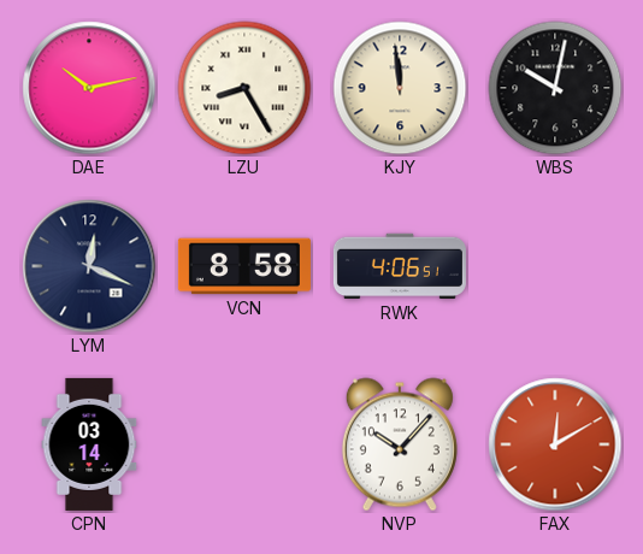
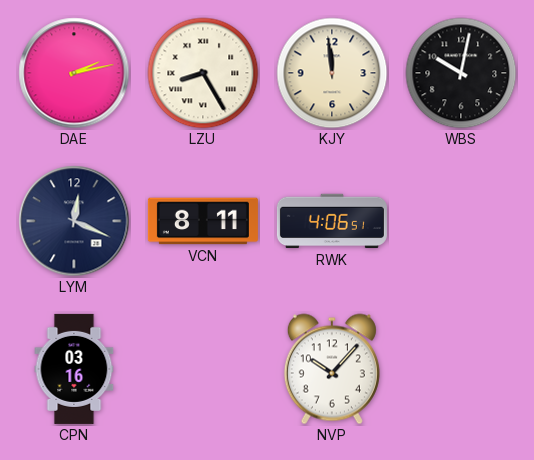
DAE: 10:13 -> 2:13
VCN: 8:58 -> 8:11
CPN: 03:14 -> 03:16
FAX: 12:10 -> none
